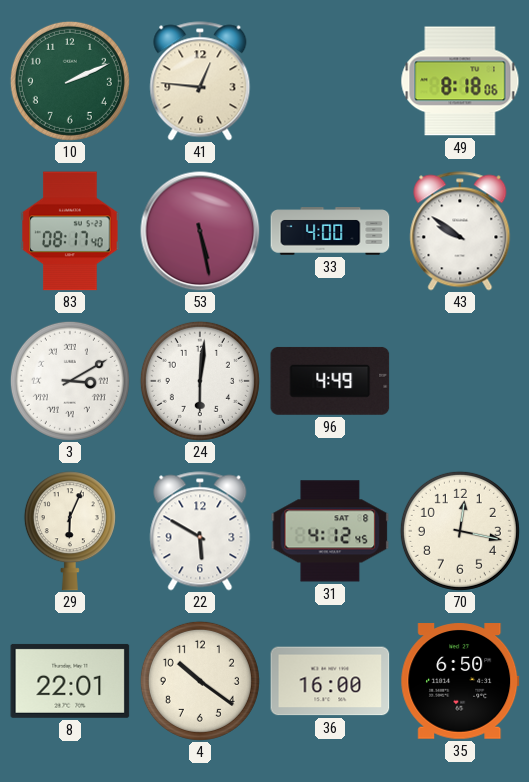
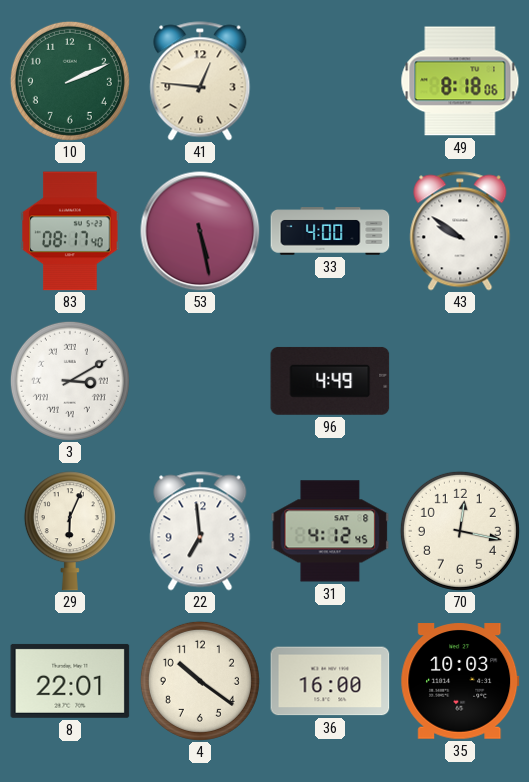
24: 6:01 -> none
22: 5:50 -> 6:59
35: 6:50 -> 10:03
